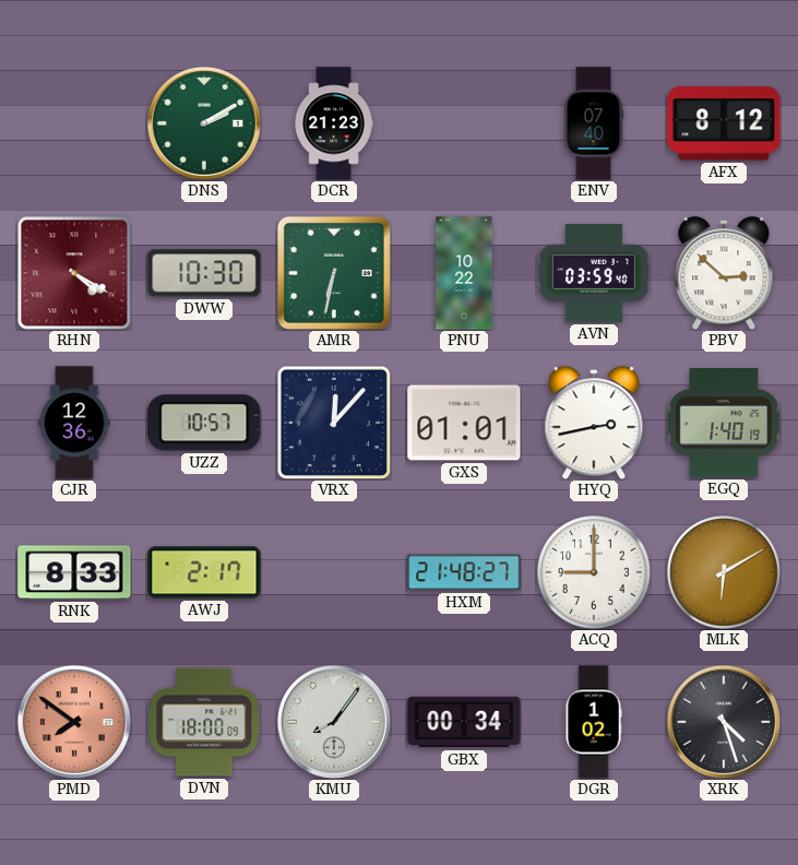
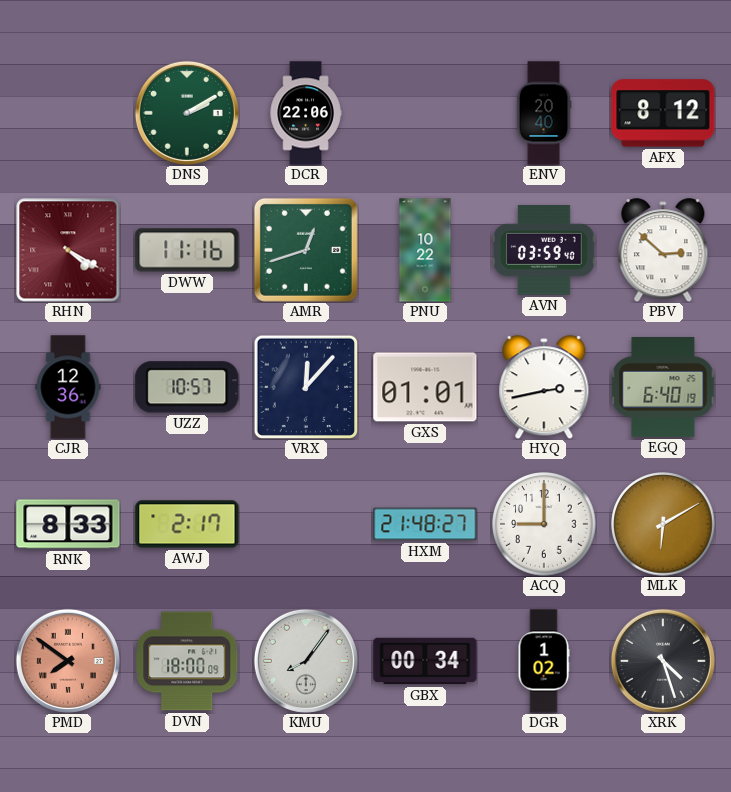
DCR: 21:23 -> 22:06
ENV: 07:40 -> 20:40
DWW: 10:30 -> 11:16
AMR: 6:32 -> 12:42
EGQ: 1:40 -> 6:40
